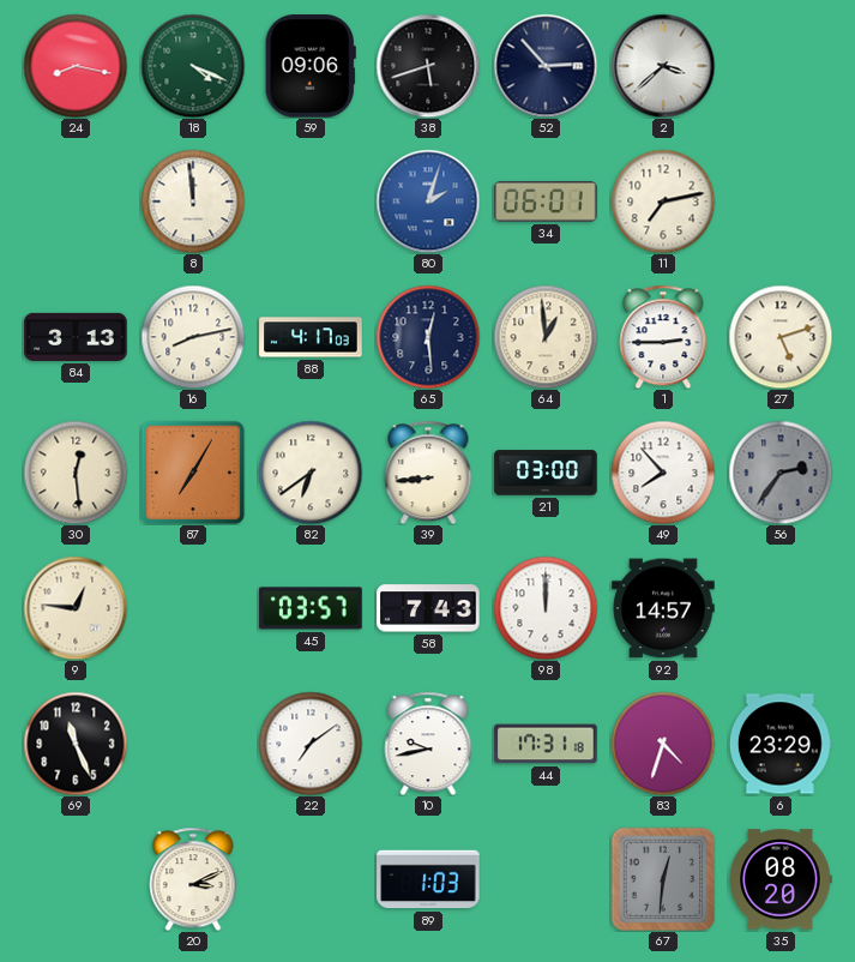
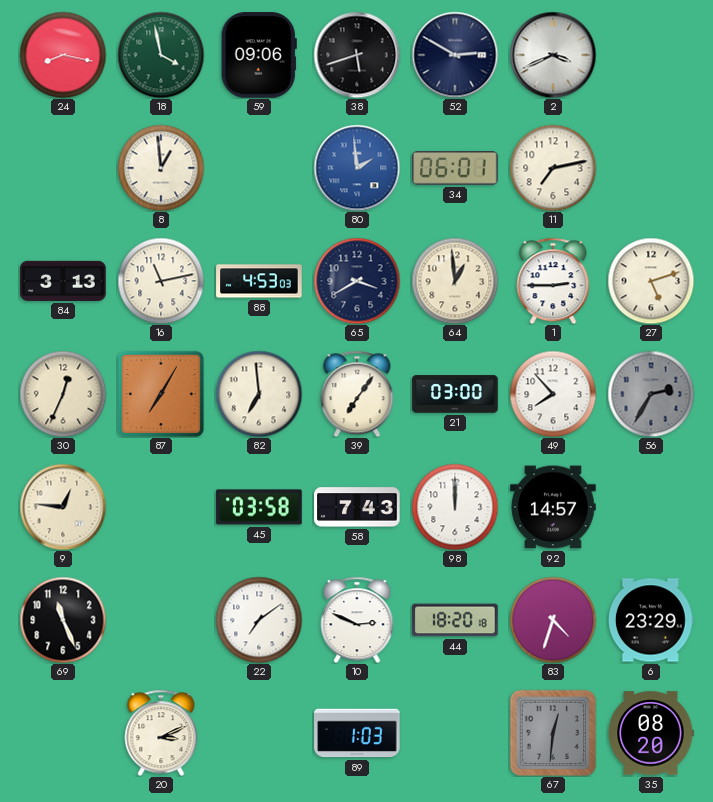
18: 4:19 -> 3:58
52: 2:53 -> 2:50
2: 3:38 -> 3:41
8: 11:59 -> 12:59
80: 2:03 -> 1:59
16: 8:13 -> 11:13
88: 4:17 -> 4:53
65: 12:29 -> 3:40
30: 12:29 -> 12:34
82: 6:39 -> 6:59
39: 8:44 -> 7:06
56: 2:36 -> 2:35
45: 03:57 -> 03:58
10: 9:43 -> 2:49
44: 17:31 -> 18:20
